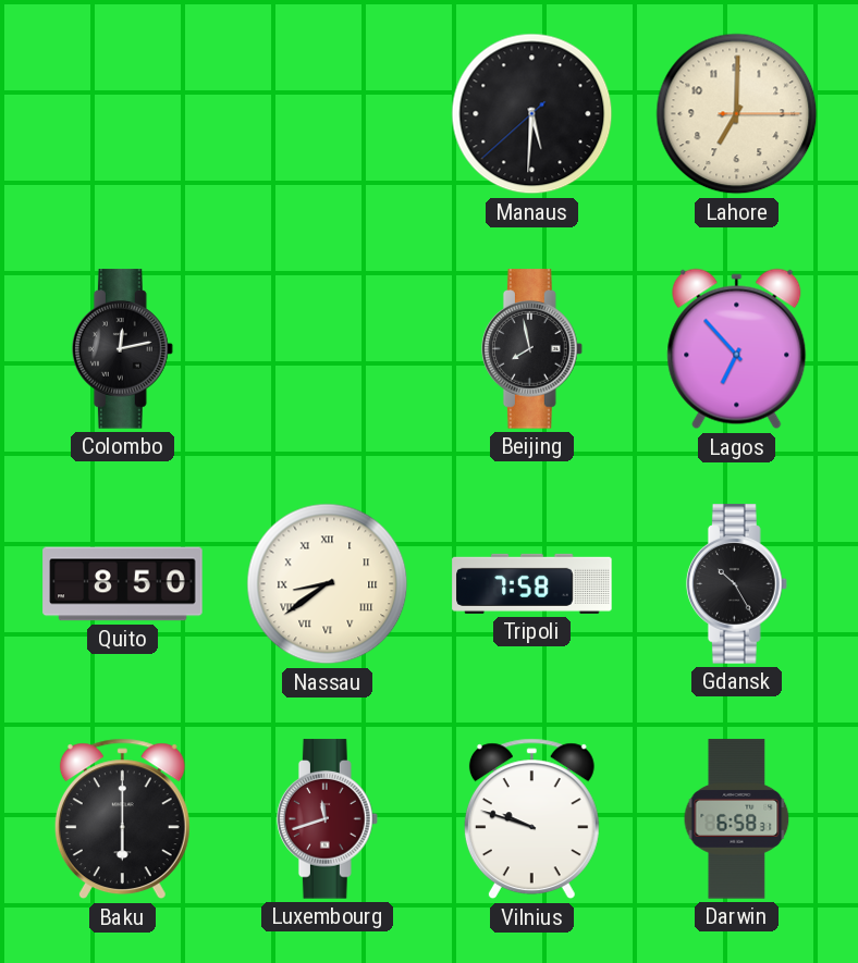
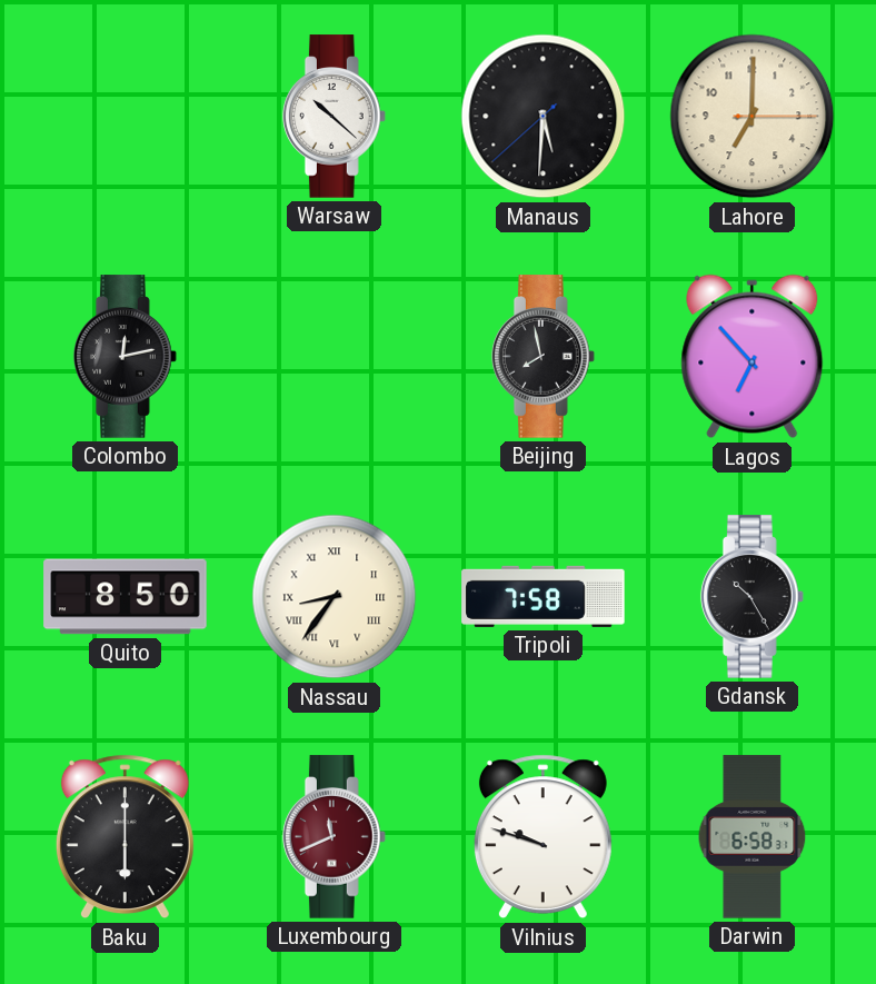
Warsaw: none -> 10:22
Nassau: 8:39 -> 8:36
Luxembourg: 11:42 -> 11:41
